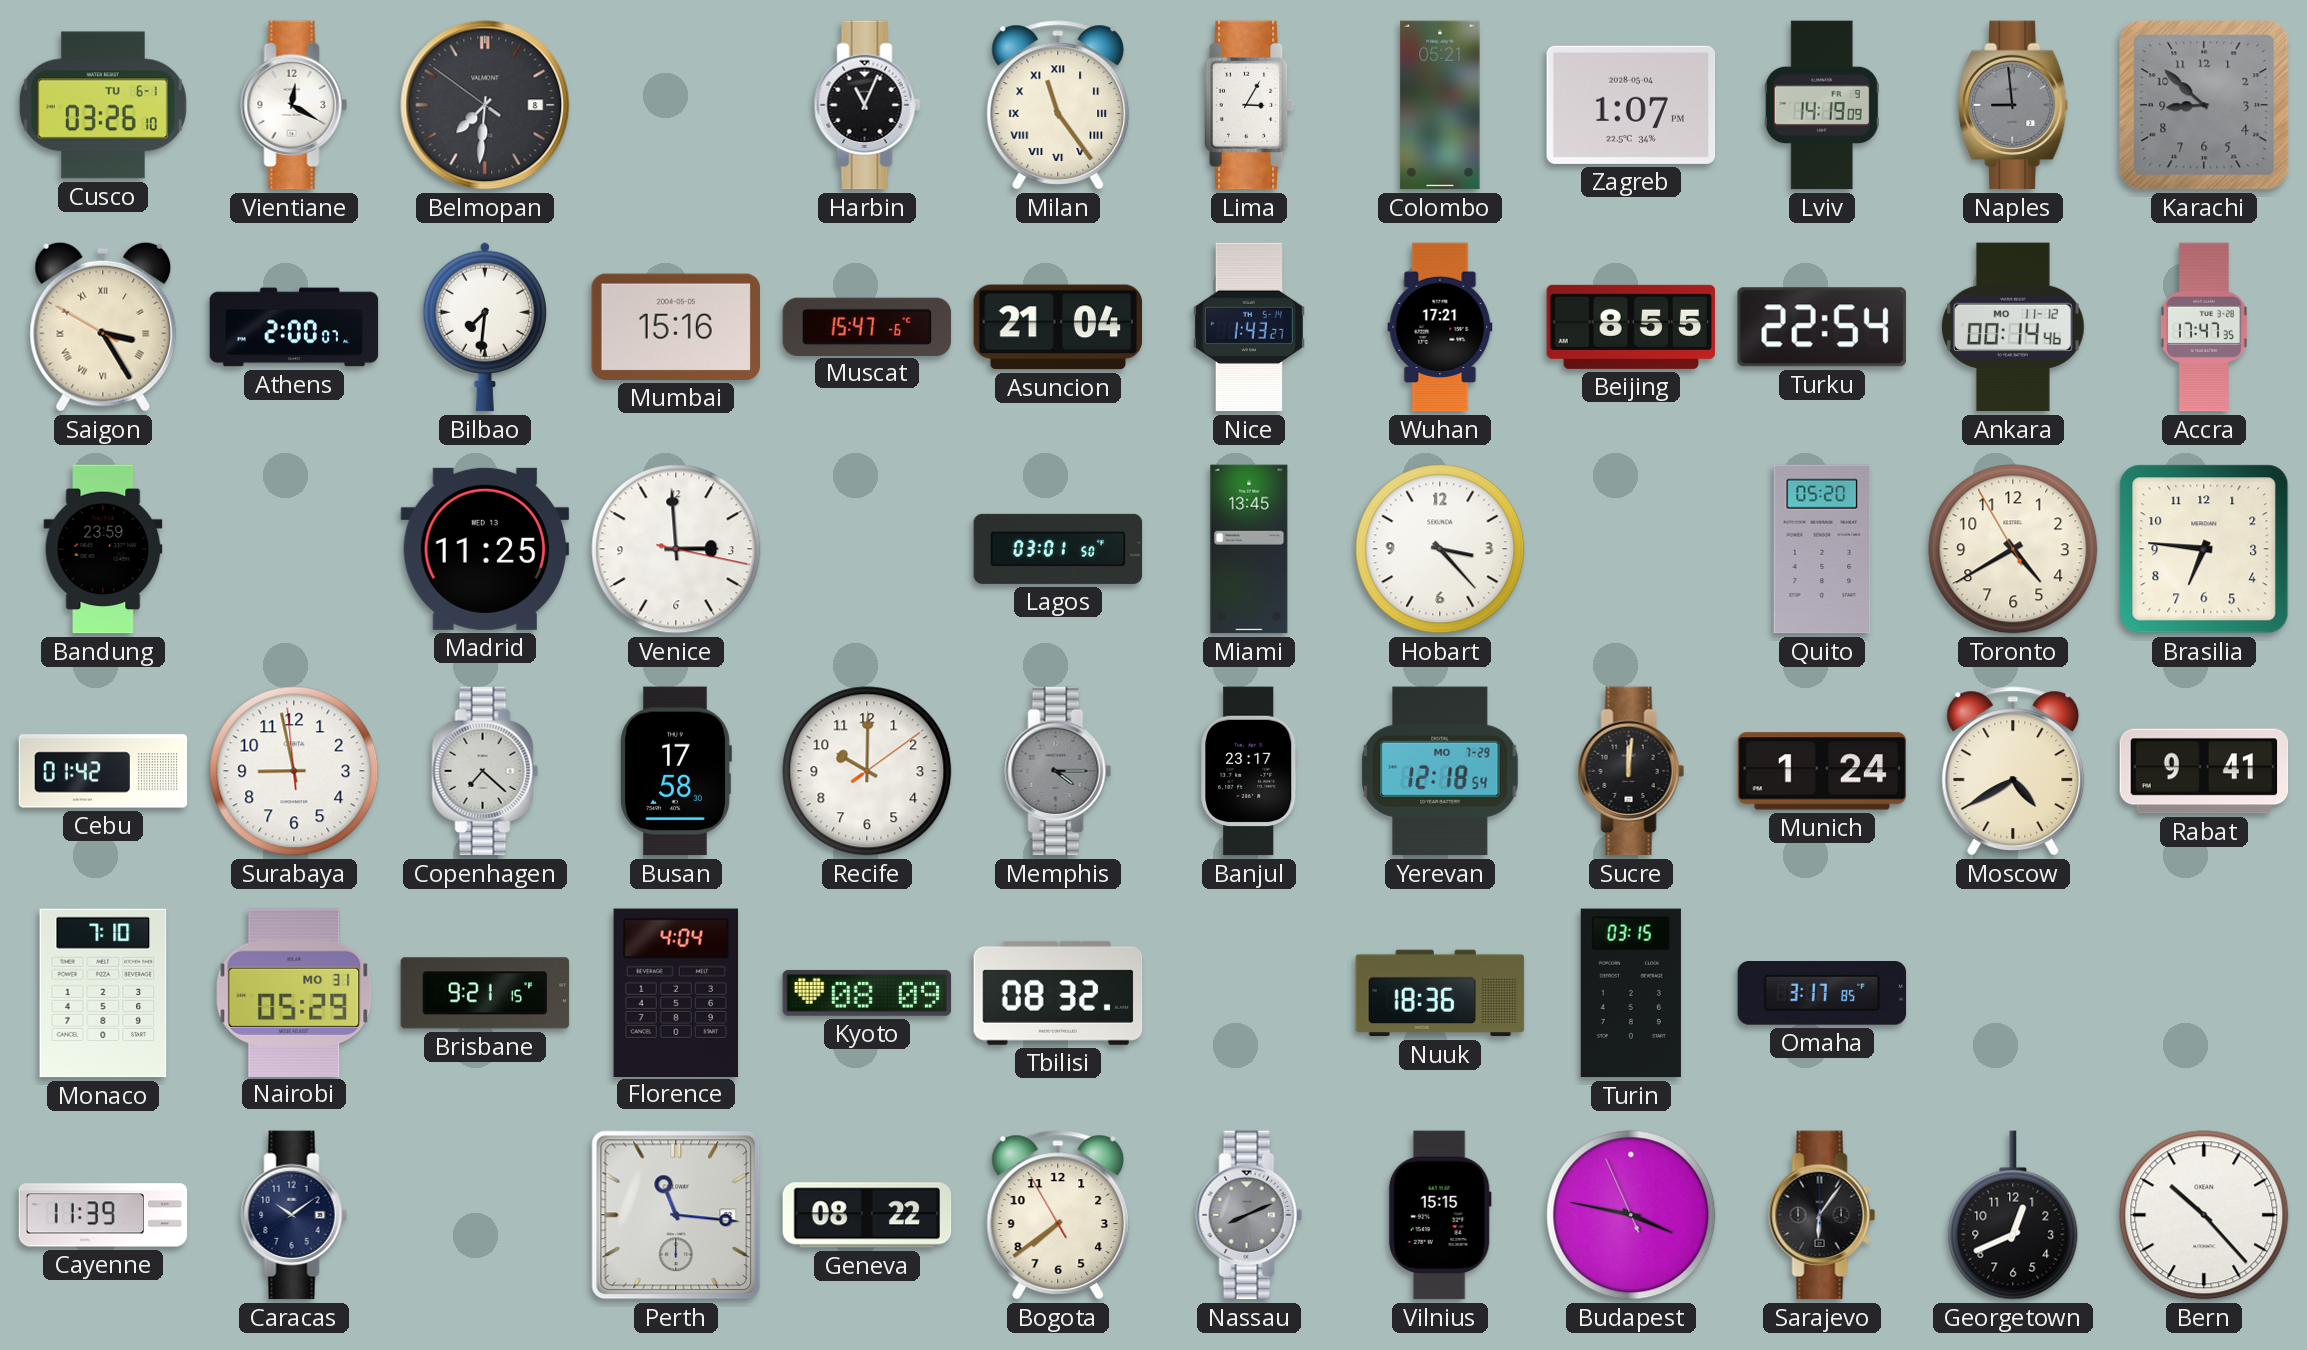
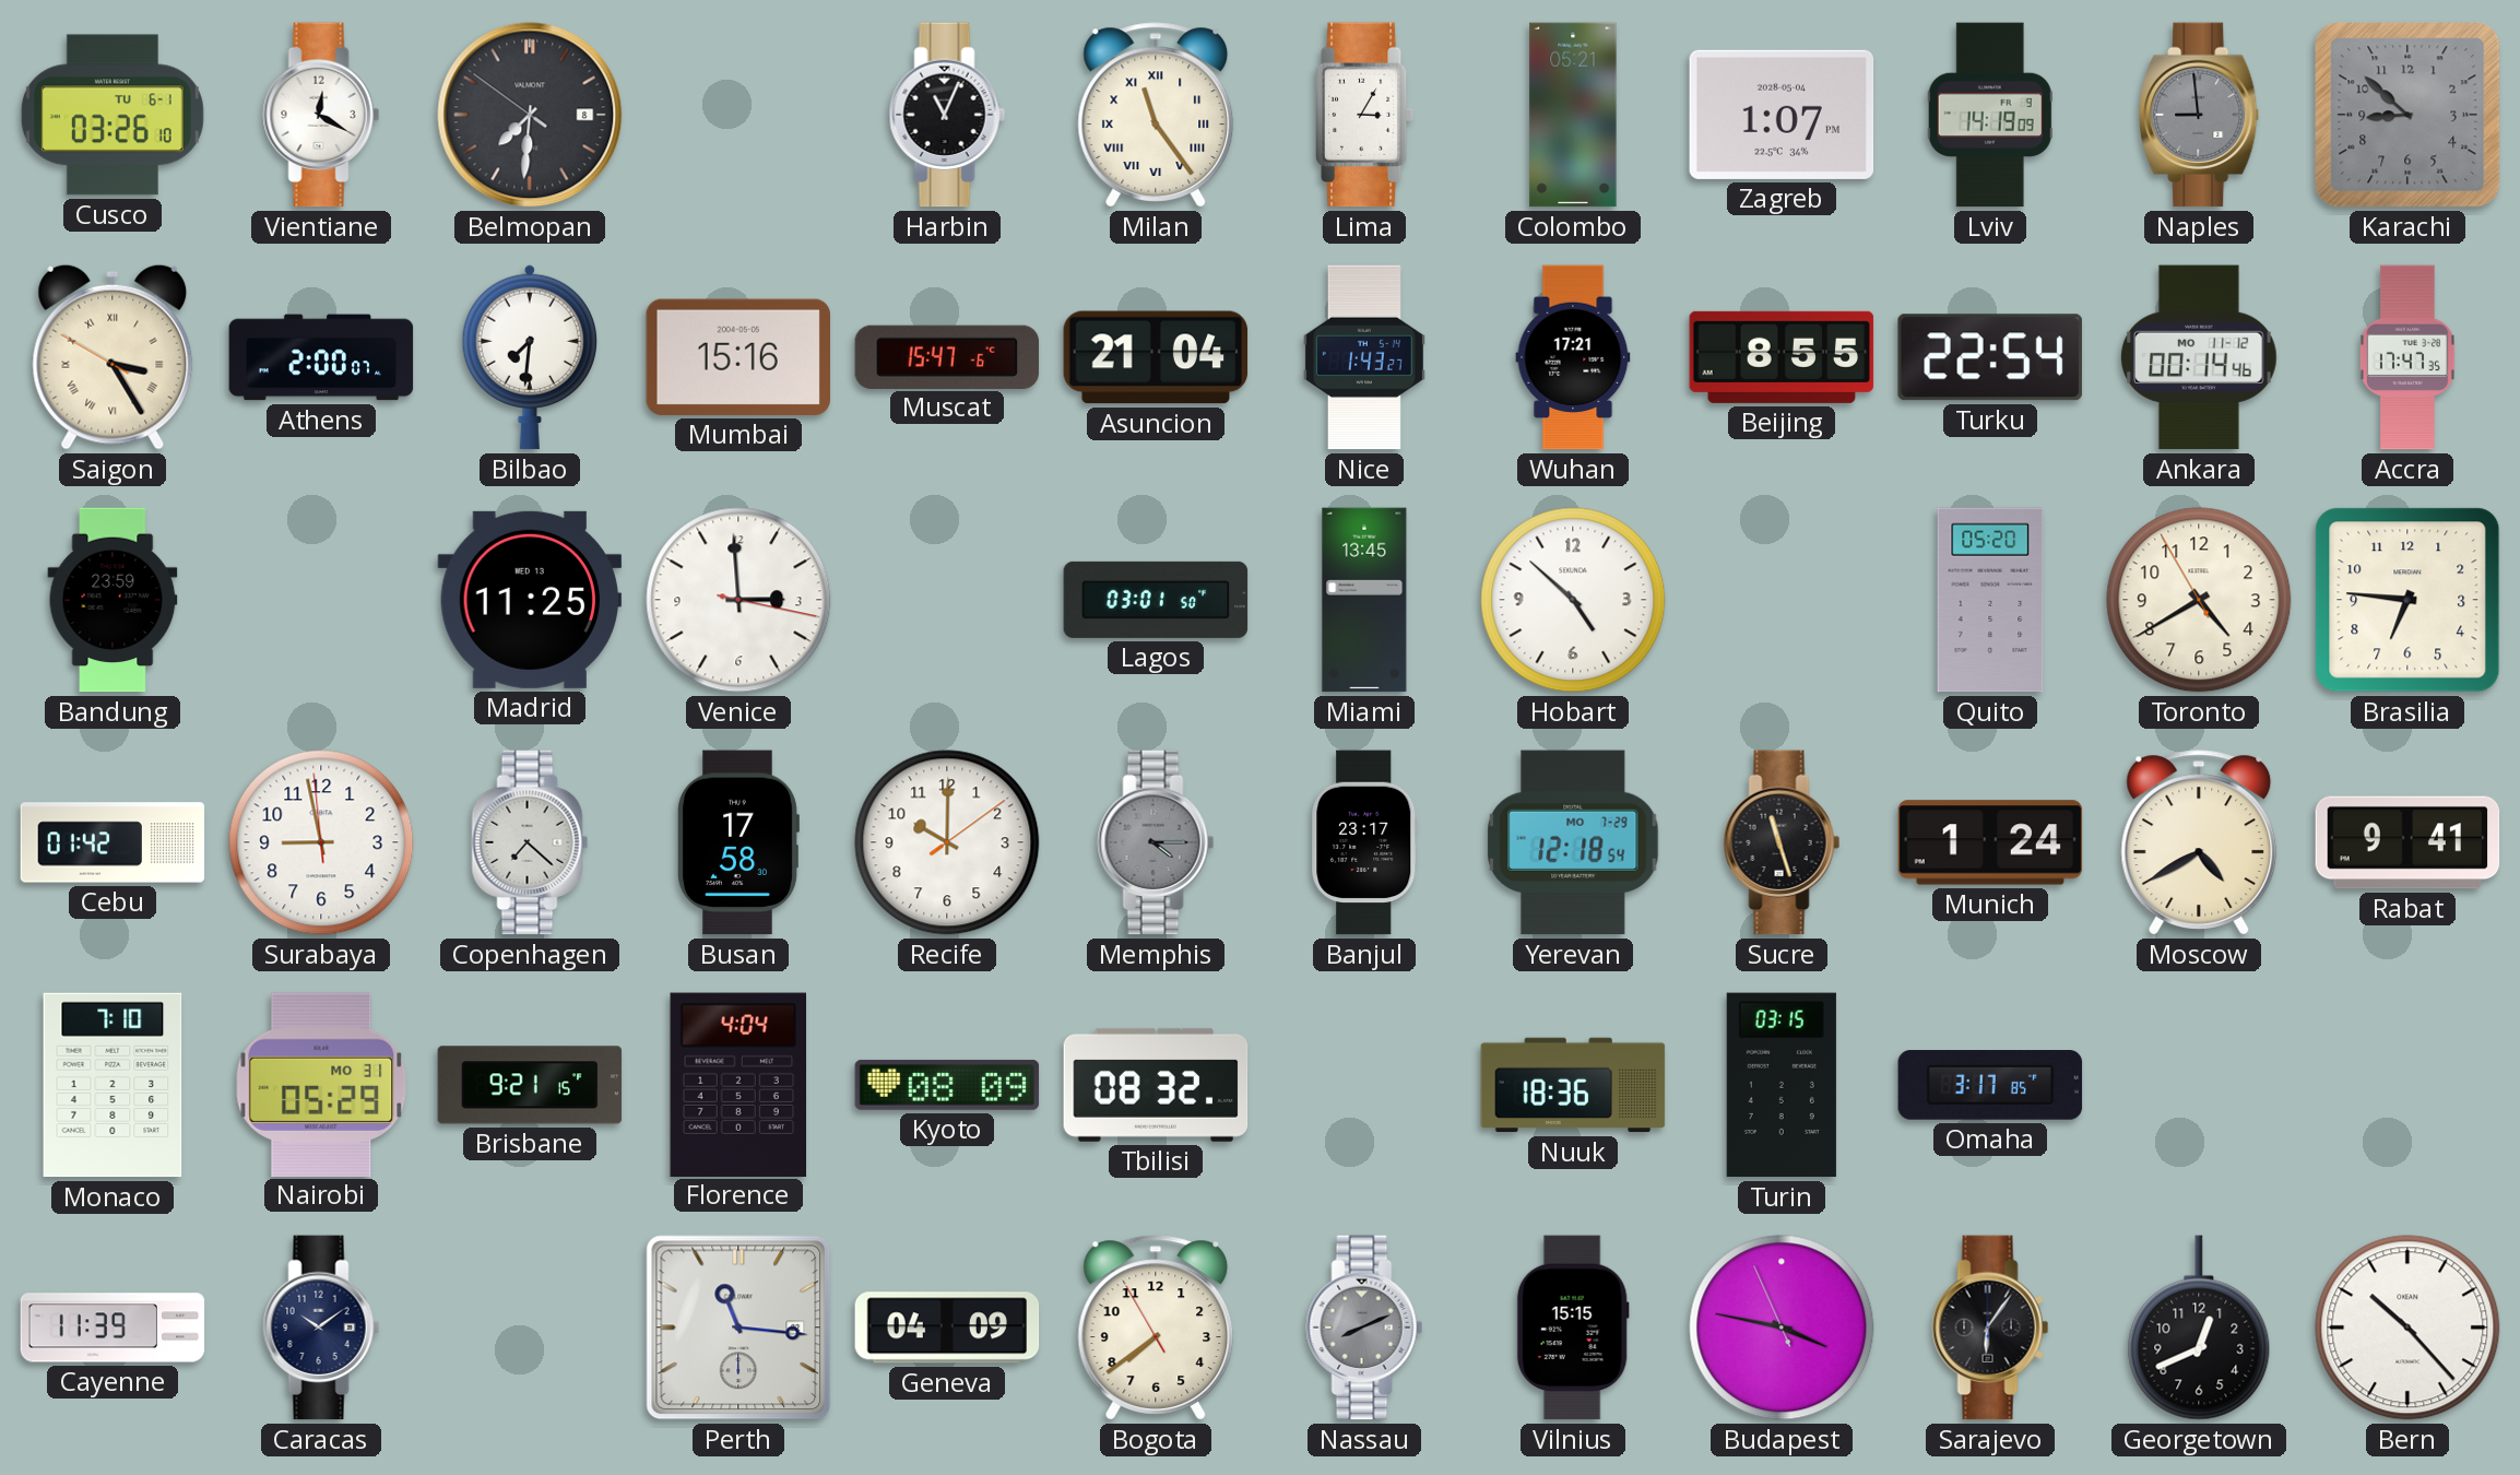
Hobart: 3:23 -> 4:52
Sucre: 12:01 -> 11:27
Geneva: 08:22 -> 04:09
